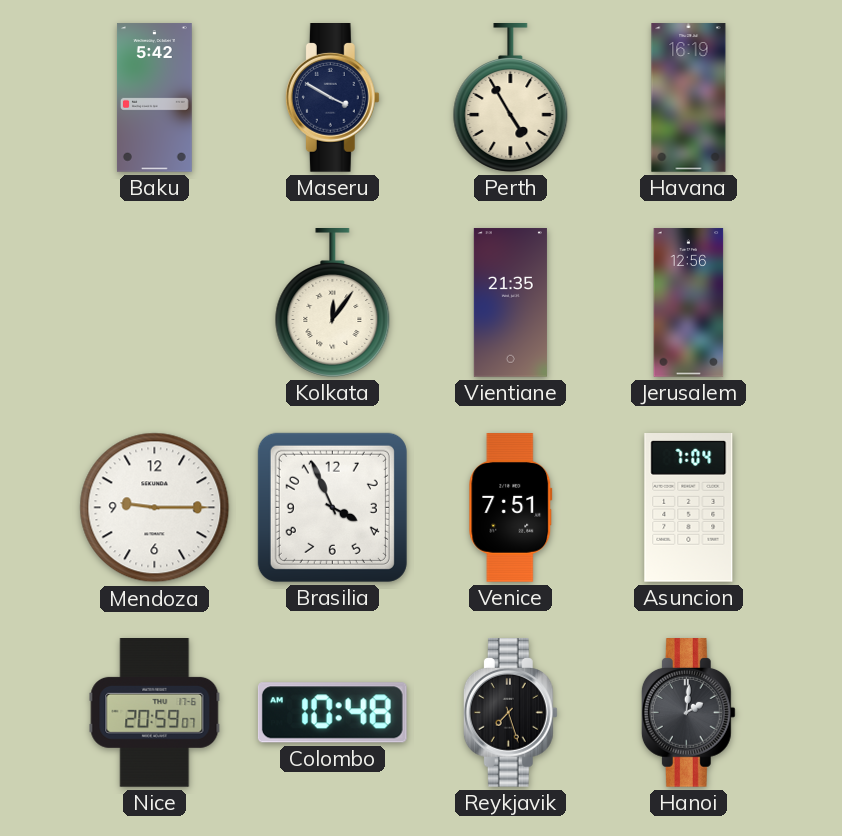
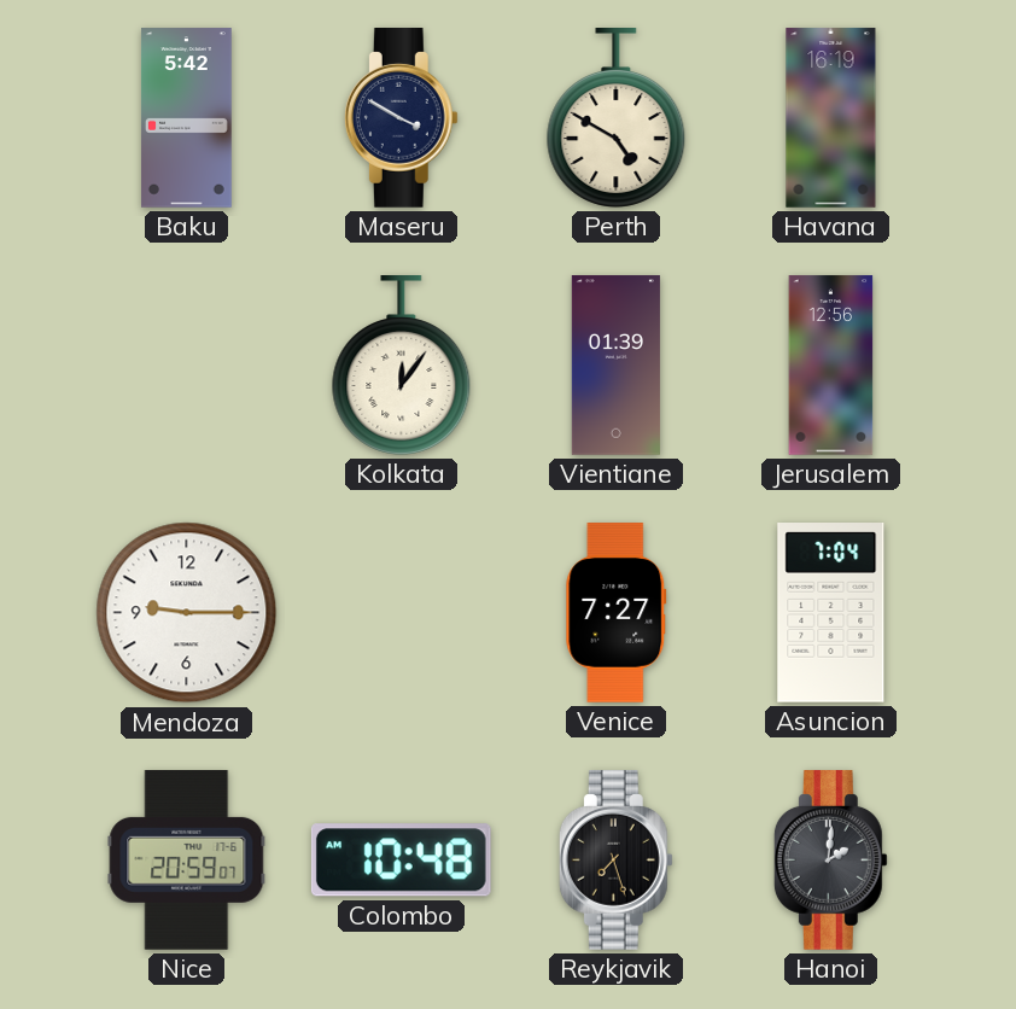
Perth: 4:55 -> 4:50
Vientiane: 21:35 -> 01:39
Brasilia: 3:56 -> none
Venice: 7:51 -> 7:27
